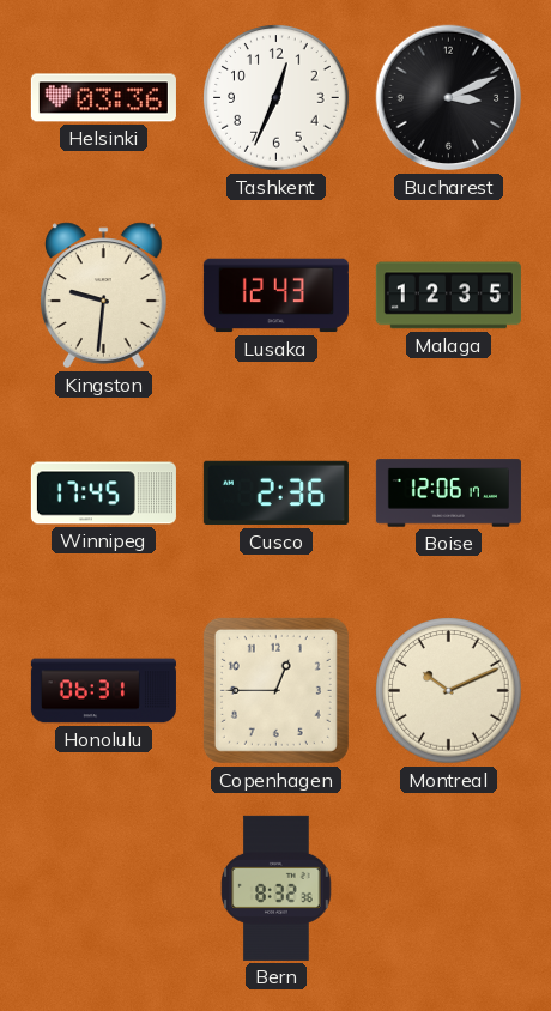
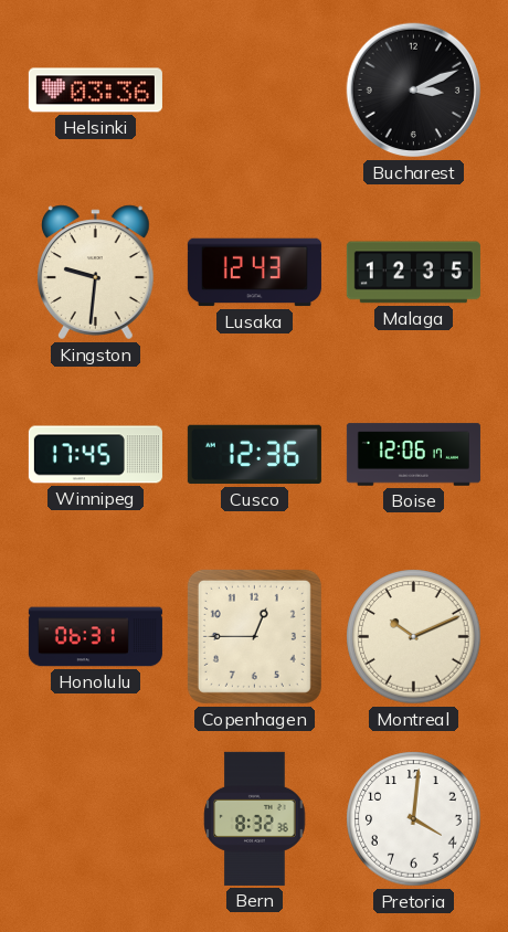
Tashkent: 12:34 -> none
Cusco: 2:36 -> 12:36
Pretoria: none -> 4:01
